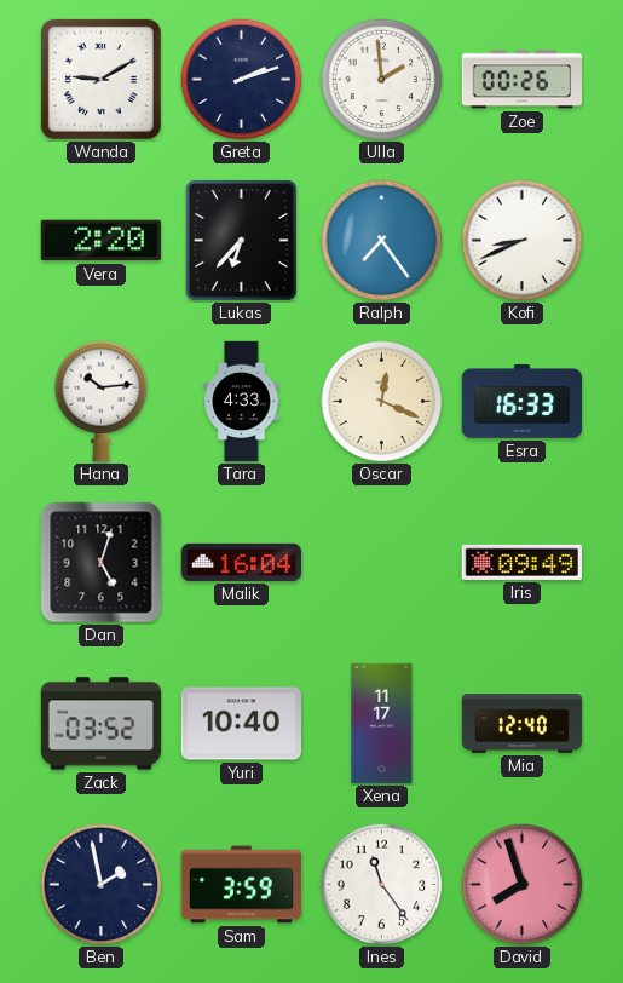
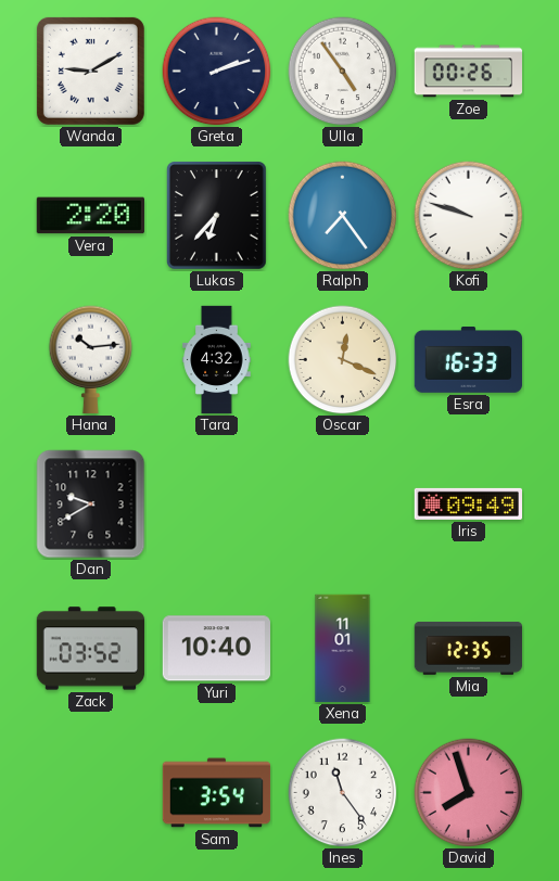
Ulla: 1:59 -> 4:54
Kofi: 8:41 -> 9:48
Tara: 4:33 -> 4:32
Dan: 5:03 -> 9:40
Malik: 16:04 -> none
Xena: 11:17 -> 11:01
Mia: 12:40 -> 12:35
Ben: 1:58 -> none
Sam: 3:59 -> 3:54
